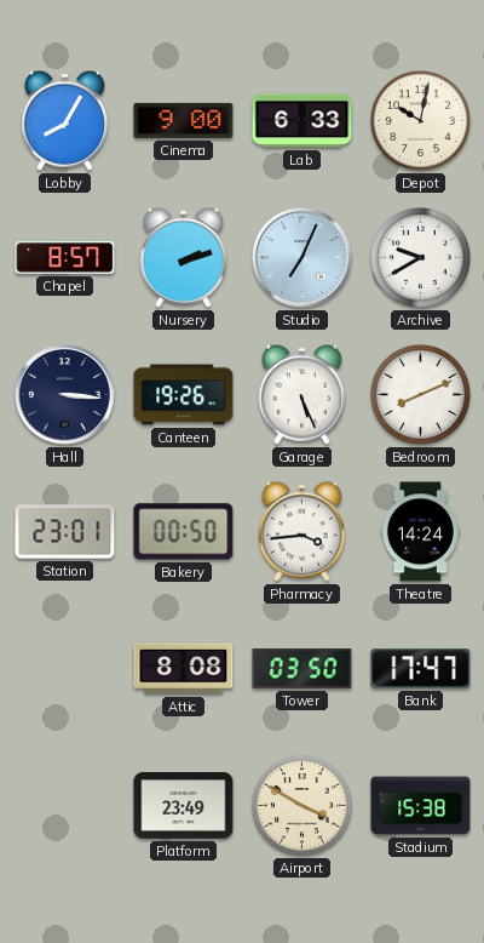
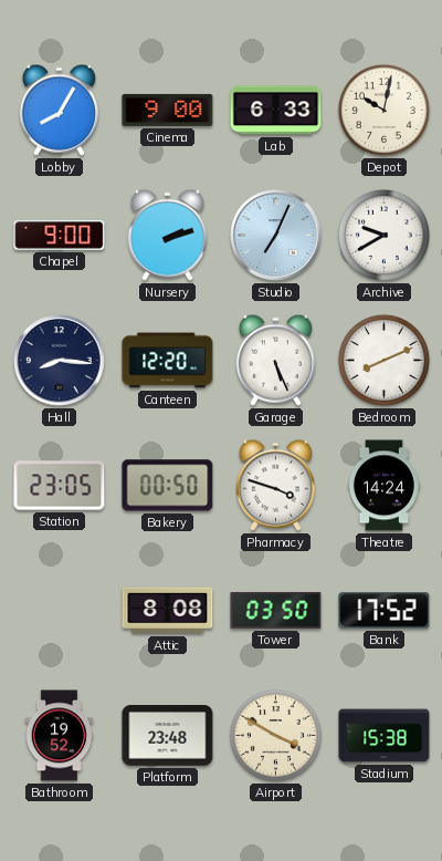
Chapel: 8:57 -> 9:00
Hall: 3:16 -> 8:16
Canteen: 19:26 -> 12:20
Station: 23:01 -> 23:05
Pharmacy: 3:44 -> 3:48
Bank: 17:47 -> 17:52
Bathroom: none -> 19:52
Platform: 23:49 -> 23:48
